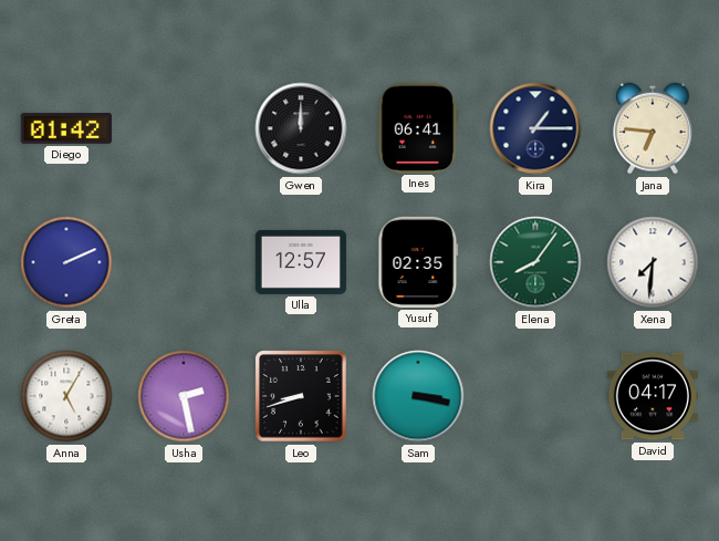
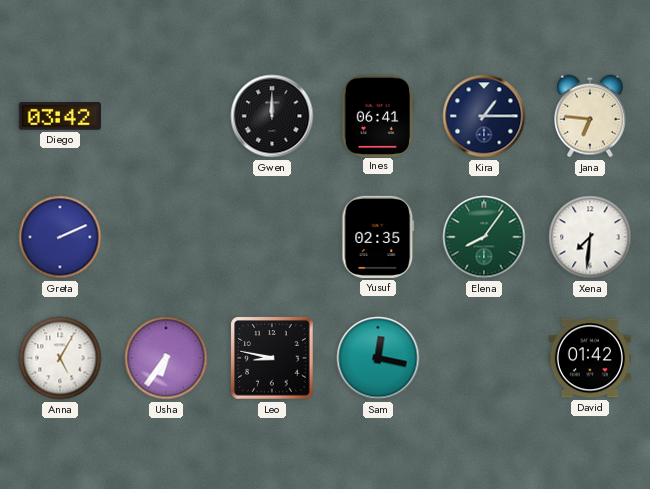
Diego: 01:42 -> 03:42
Ulla: 12:57 -> none
Usha: 2:28 -> 6:36
Leo: 8:42 -> 8:47
Sam: 3:17 -> 12:17
David: 04:17 -> 01:42
